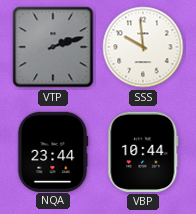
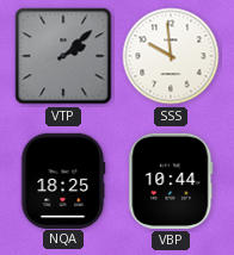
VTP: 2:12 -> 2:08
NQA: 23:44 -> 18:25
